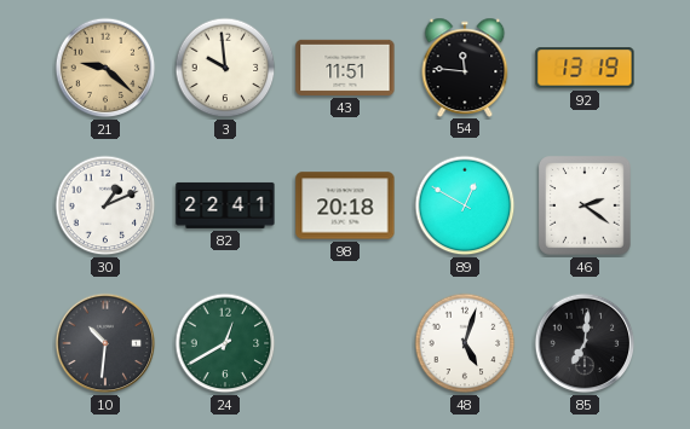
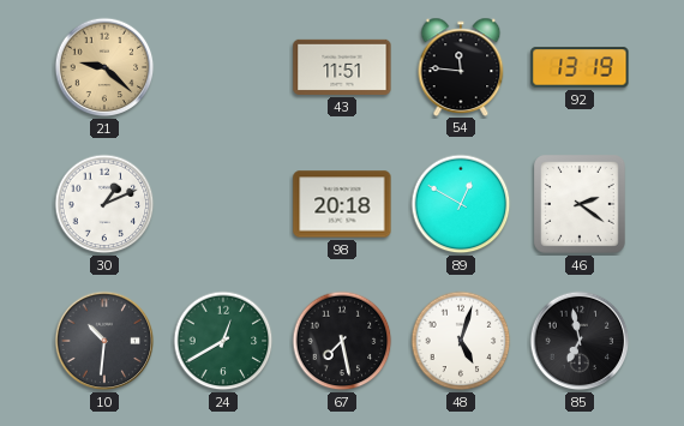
3: 9:59 -> none
82: 22:41 -> none
67: none -> 7:28
85: 7:01 -> 6:58
